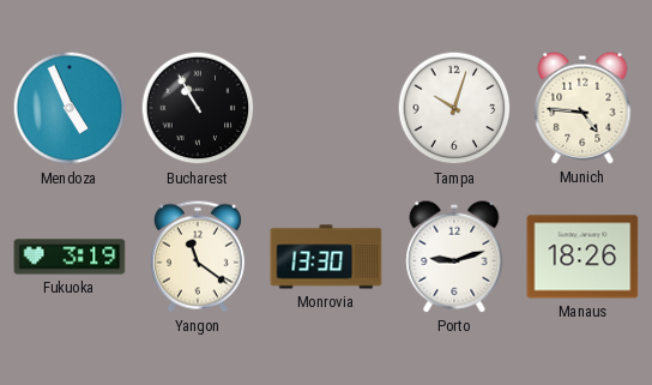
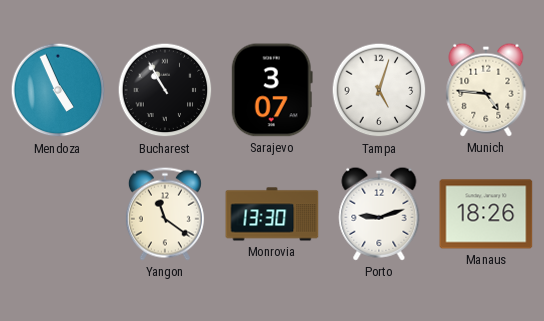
Sarajevo: none -> 3:07
Tampa: 10:03 -> 5:03
Fukuoka: 3:19 -> none
